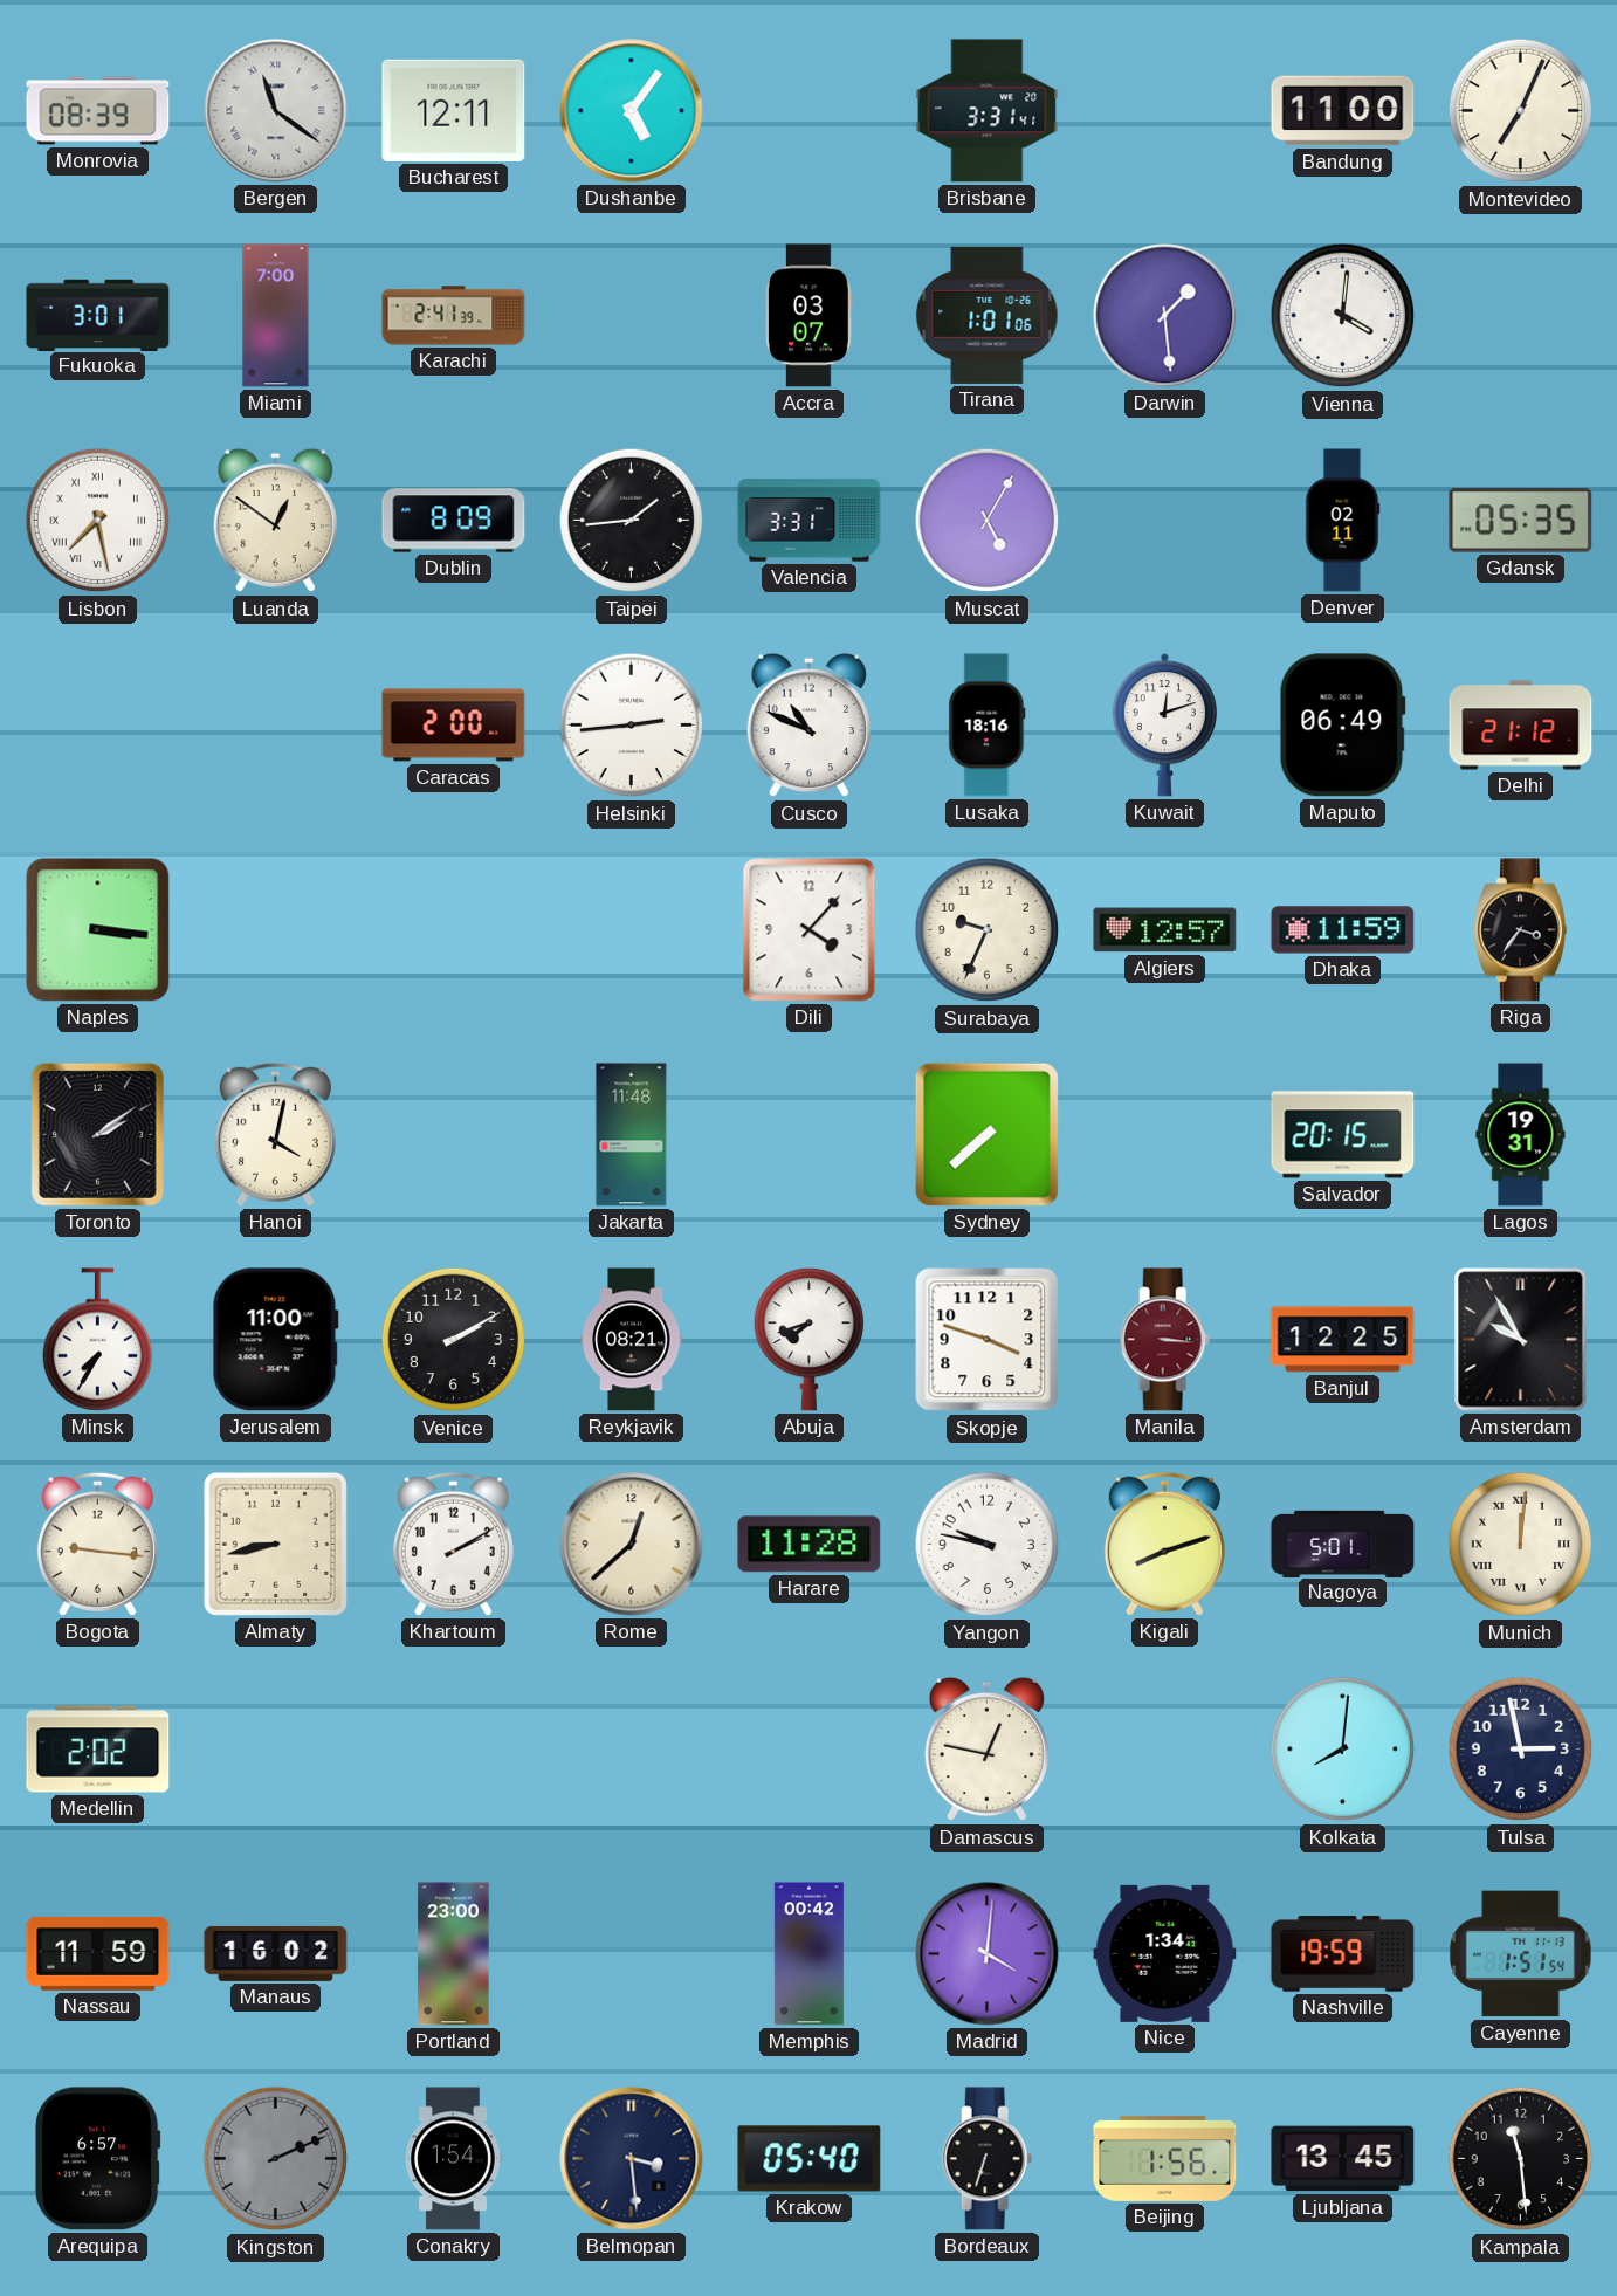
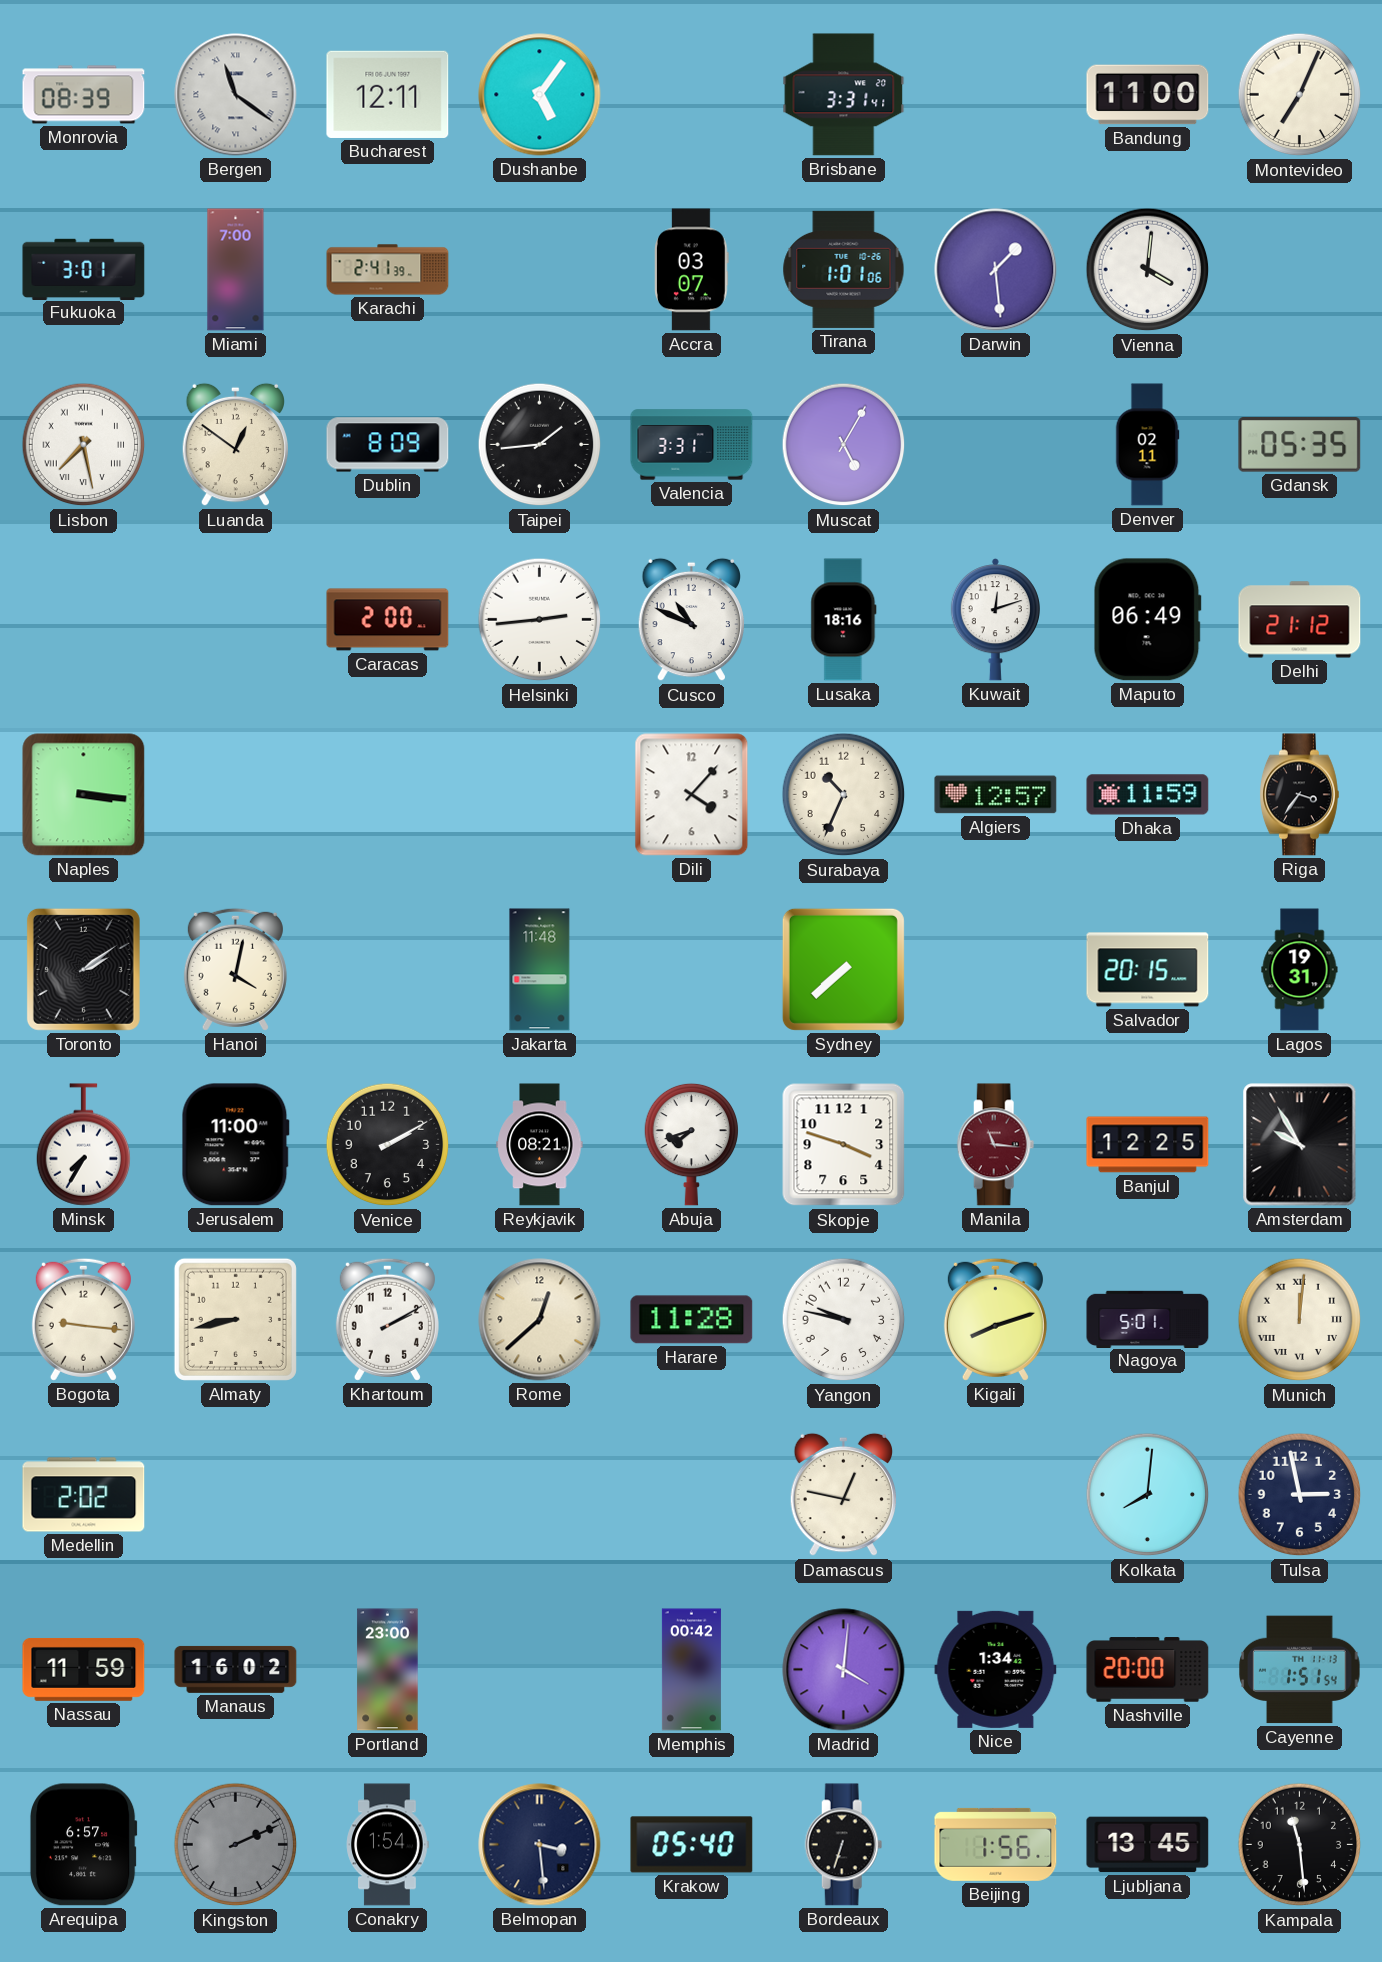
Surabaya: 9:34 -> 10:34
Manila: 3:16 -> 11:16
Nashville: 19:59 -> 20:00
